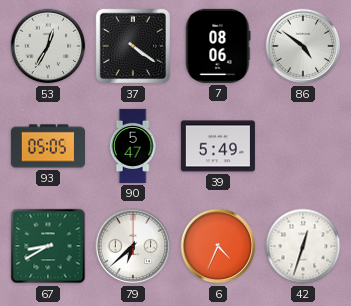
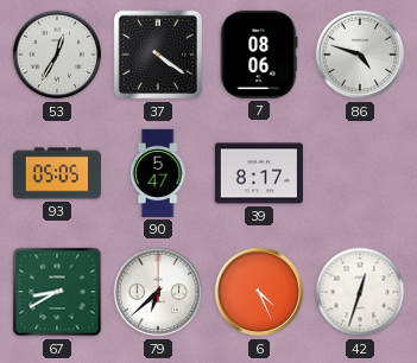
86: 4:51 -> 4:48
39: 5:49 -> 8:17
6: 4:34 -> 4:26
